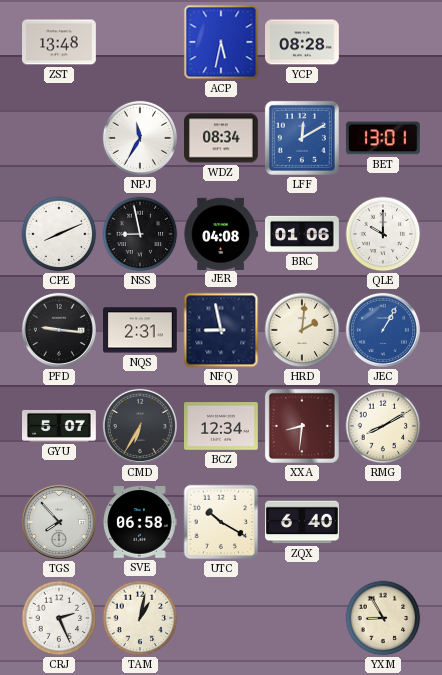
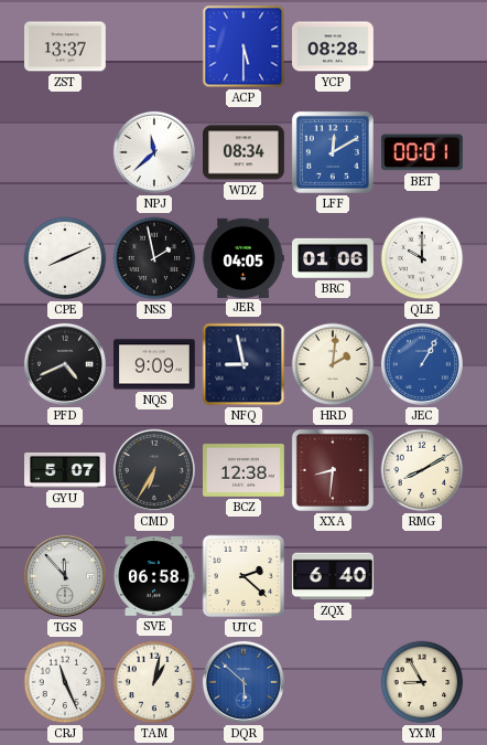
ZST: 13:48 -> 13:37
ACP: 5:32 -> 5:30
NPJ: 11:35 -> 11:38
BET: 13:01 -> 00:01
NSS: 8:58 -> 1:58
JER: 04:08 -> 04:05
PFD: 9:16 -> 4:41
NQS: 2:31 -> 9:09
BCZ: 12:34 -> 12:38
TGS: 7:53 -> 11:53
UTC: 10:20 -> 2:22
CRJ: 2:26 -> 11:26
DQR: none -> 5:52
